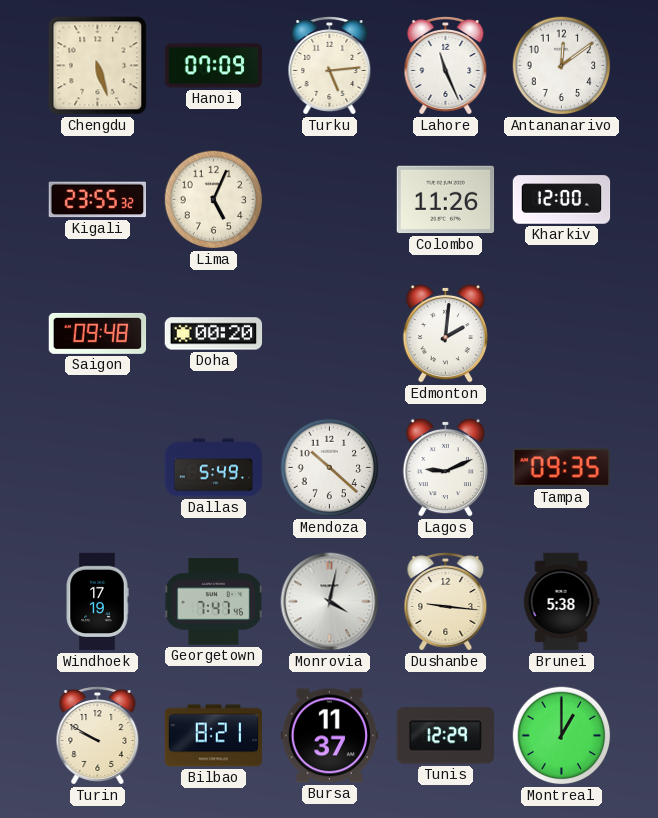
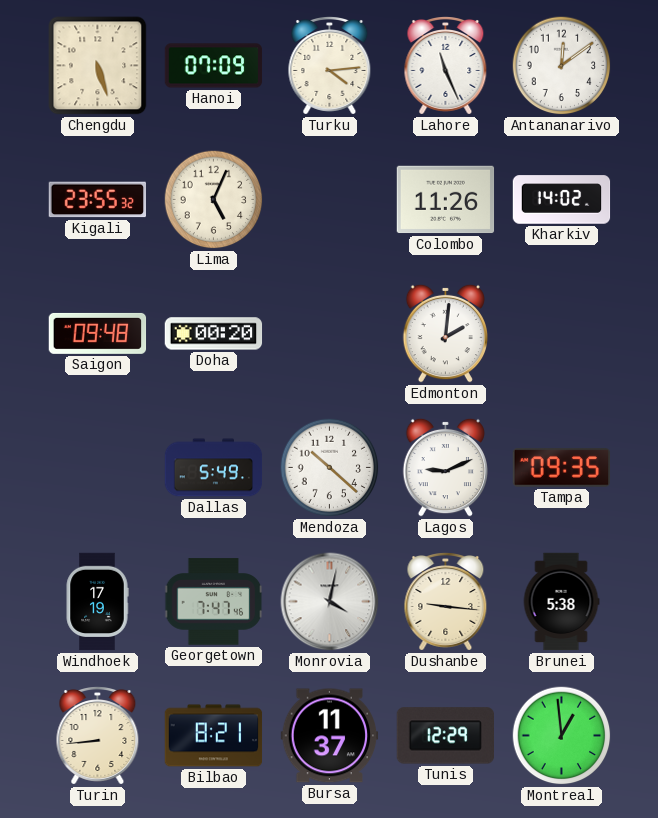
Turku: 5:14 -> 4:14
Kharkiv: 12:00 -> 14:02
Turin: 9:50 -> 8:44
Montreal: 1:00 -> 12:59
